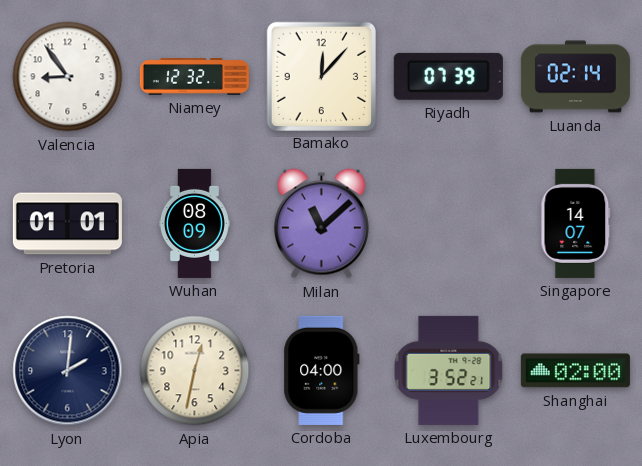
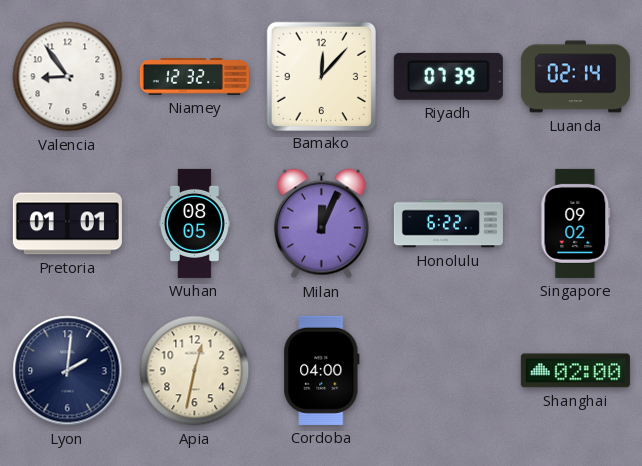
Wuhan: 08:09 -> 08:05
Milan: 11:08 -> 12:04
Honolulu: none -> 6:22
Singapore: 14:07 -> 09:02
Luxembourg: 3:52 -> none
